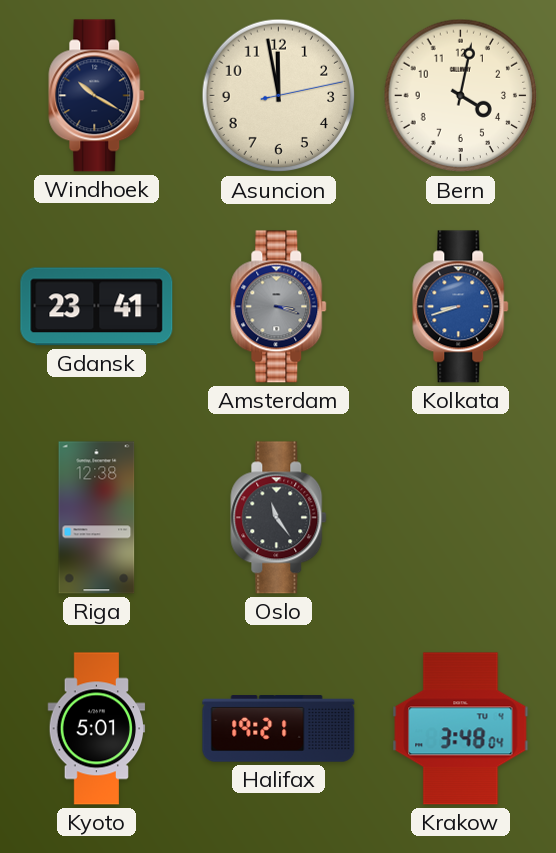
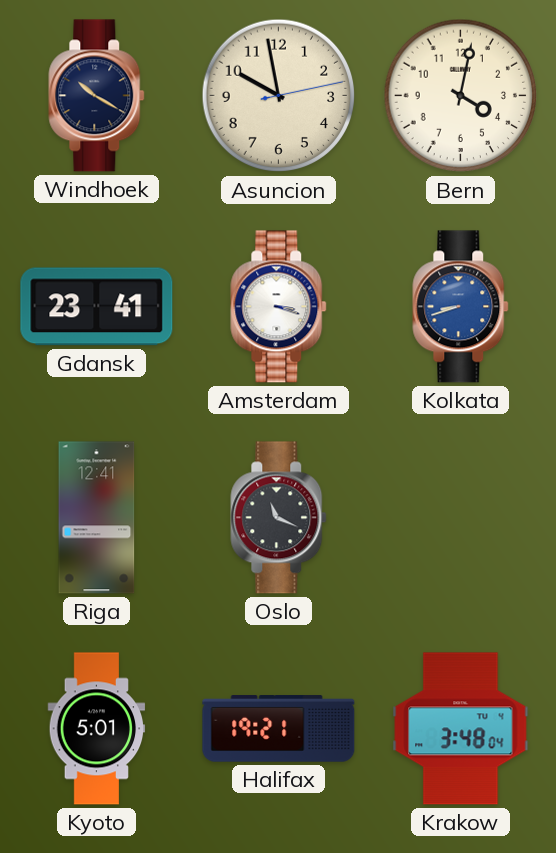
Asuncion: 11:58 -> 9:58
Amsterdam dial: grey -> white
Riga: 12:38 -> 12:41
Oslo: 11:24 -> 11:19
